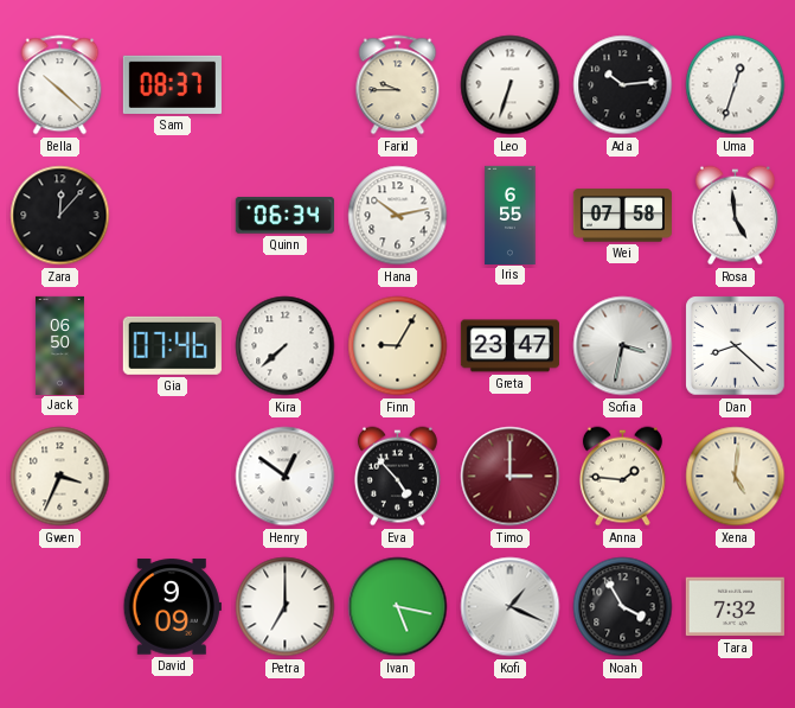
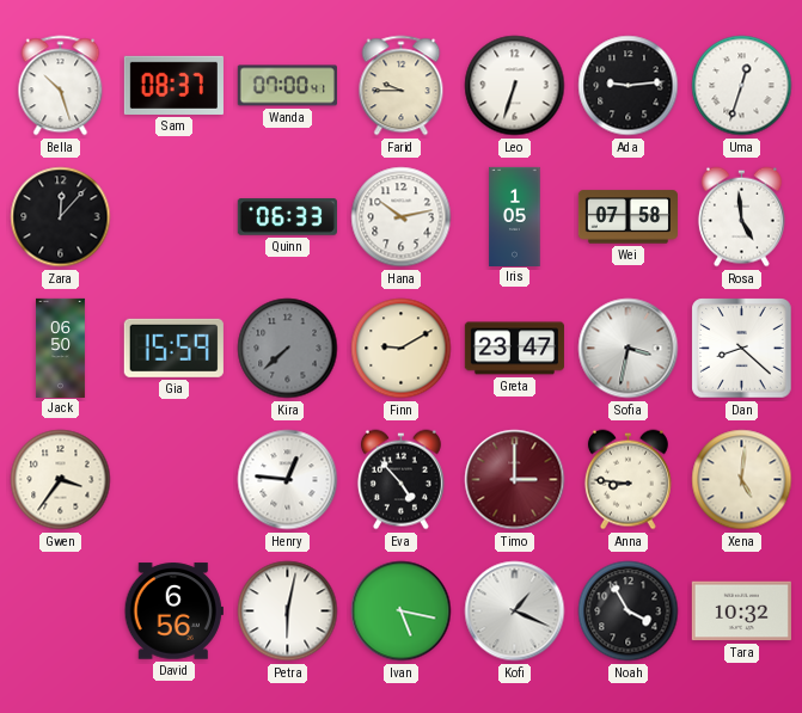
Bella: 10:22 -> 10:27
Wanda: none -> 07:00
Ada: 10:14 -> 9:14
Quinn: 06:34 -> 06:33
Iris: 6:55 -> 1:05
Gia: 07:46 -> 15:59
Kira dial: white -> grey
Finn: 9:05 -> 9:10
Gwen: 3:34 -> 3:36
Henry: 12:51 -> 12:46
Anna: 1:46 -> 8:46
David: 9:09 -> 6:56
Petra: 7:00 -> 6:02
Tara: 7:32 -> 10:32
